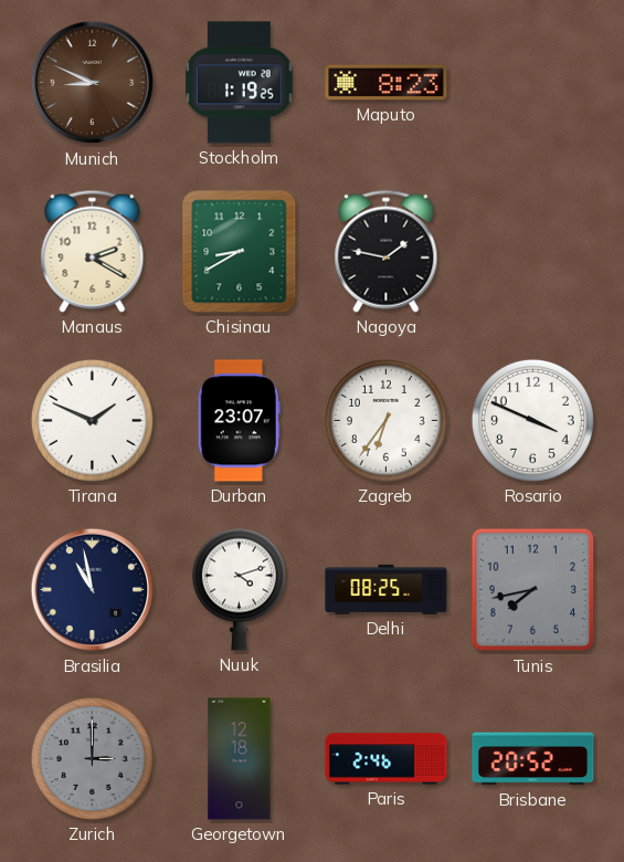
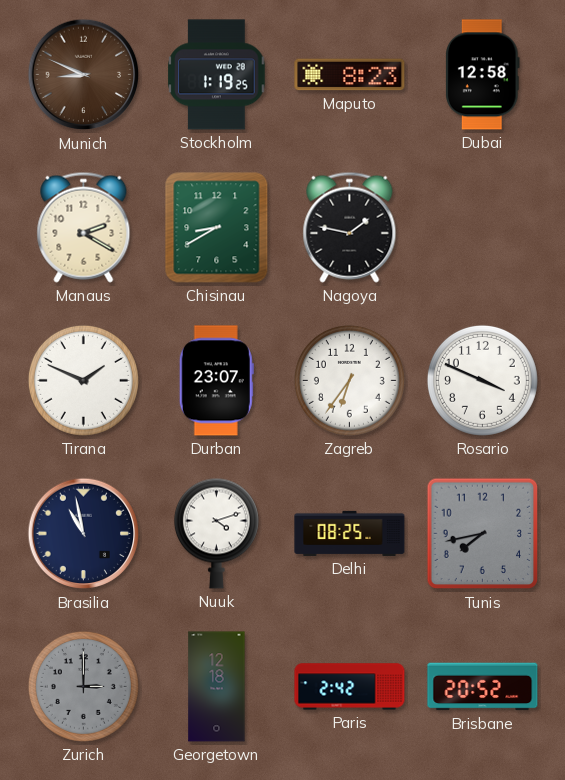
Dubai: none -> 12:58
Paris: 2:46 -> 2:42
